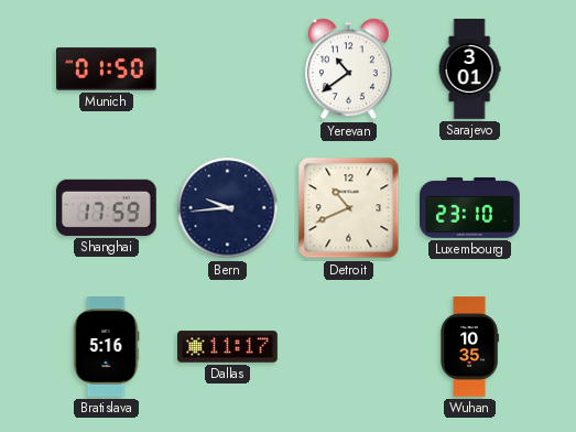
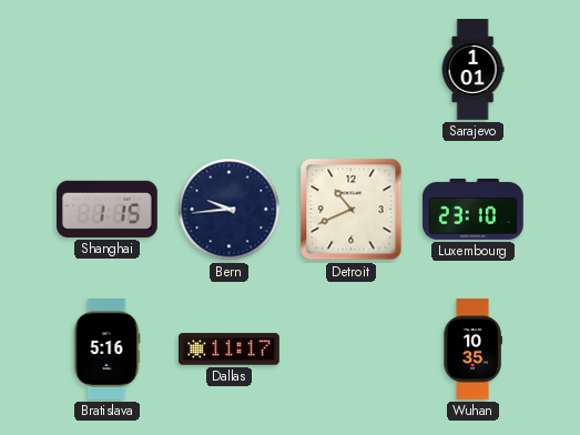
Munich: 01:50 -> none
Yerevan: 10:39 -> none
Sarajevo: 3:01 -> 1:01
Shanghai: 17:59 -> 1:15
